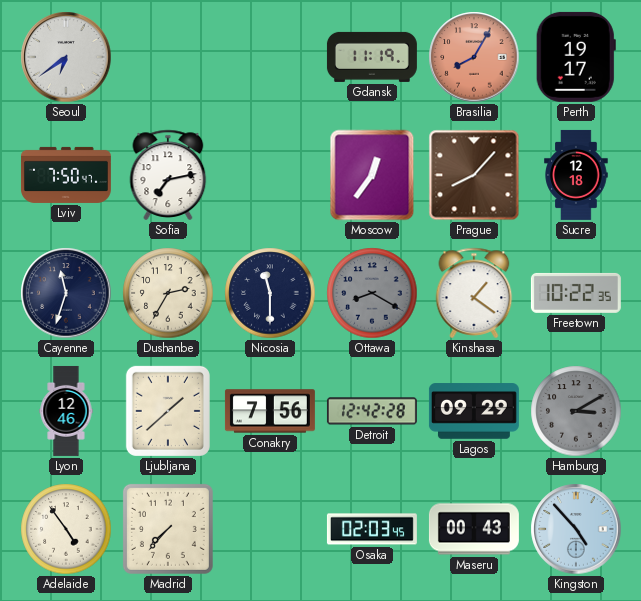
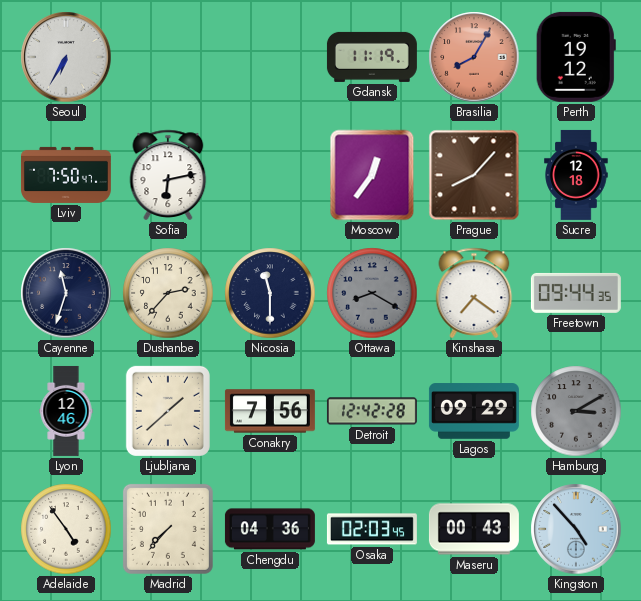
Seoul: 6:39 -> 6:35
Perth: 19:17 -> 19:12
Sofia: 7:13 -> 6:13
Dushanbe: 2:35 -> 2:37
Kinshasa: 1:21 -> 7:21
Freetown: 10:22 -> 09:44
Chengdu: none -> 04:36
